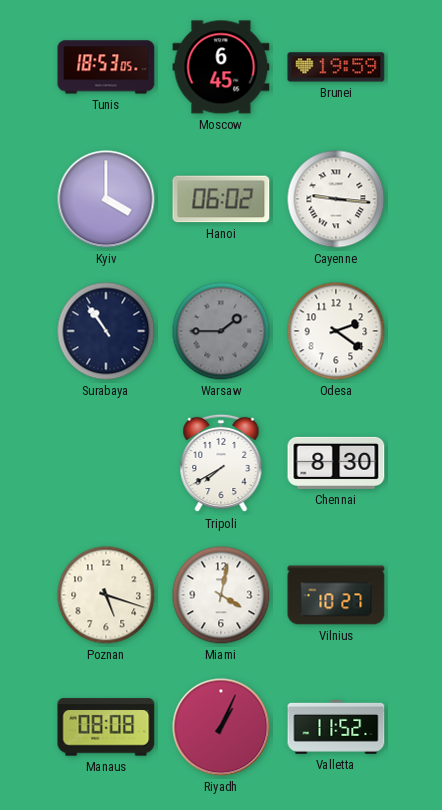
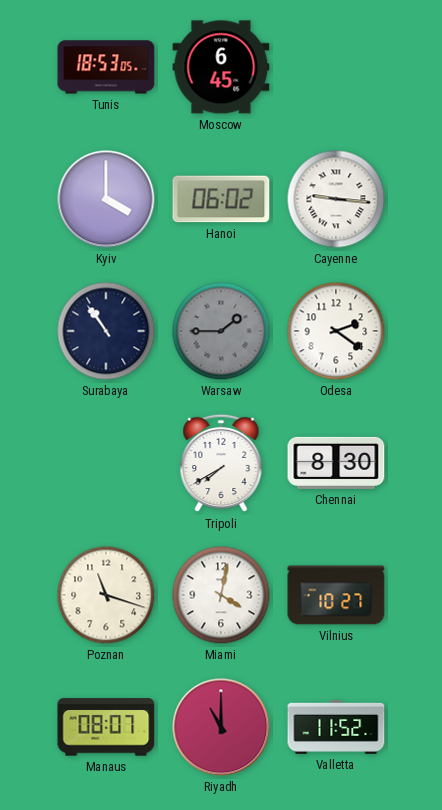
Brunei: 19:59 -> none
Poznan: 5:18 -> 11:18
Manaus: 08:08 -> 08:07
Riyadh: 1:04 -> 11:00
